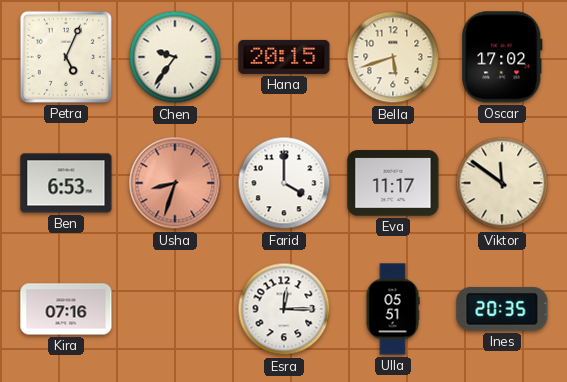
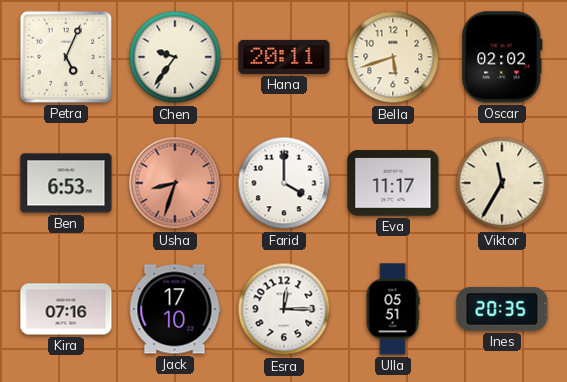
Hana: 20:15 -> 20:11
Oscar: 17:02 -> 02:02
Viktor: 11:51 -> 11:35
Jack: none -> 17:10
